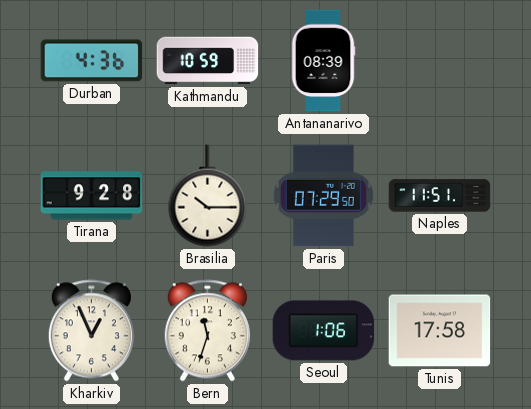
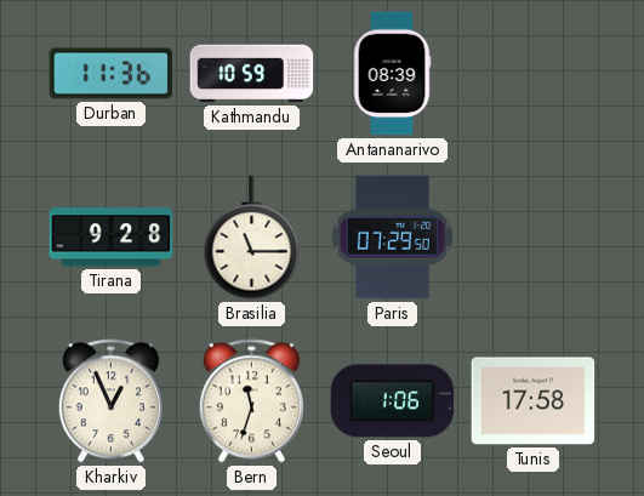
Durban: 4:36 -> 11:36
Brasilia: 10:15 -> 11:15
Naples: 11:51 -> none
